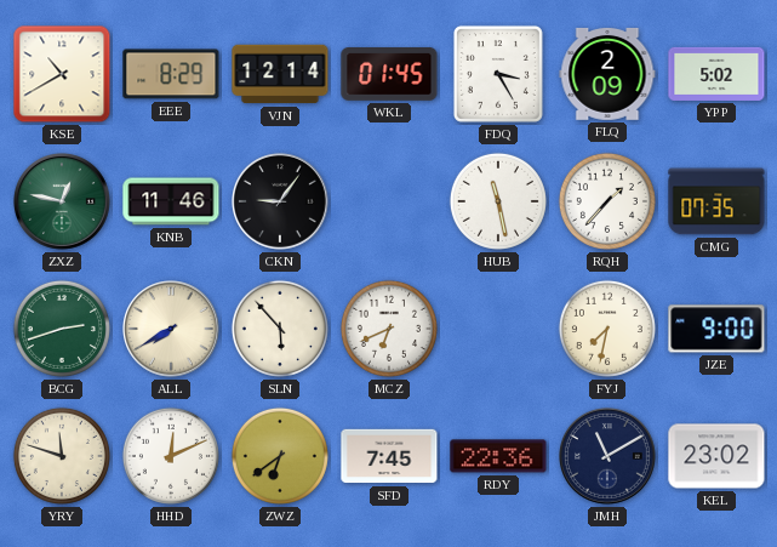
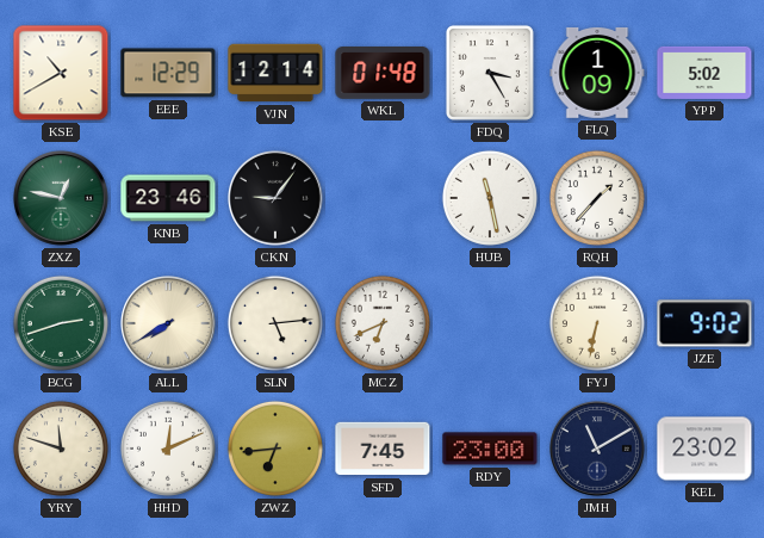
EEE: 8:29 -> 12:29
WKL: 01:45 -> 01:48
FLQ: 2:09 -> 1:09
KNB: 11:46 -> 23:46
CMG: 07:35 -> none
SLN: 5:53 -> 5:14
FYJ: 7:32 -> 6:32
JZE: 9:00 -> 9:02
ZWZ: 6:39 -> 6:44
RDY: 22:36 -> 23:00
